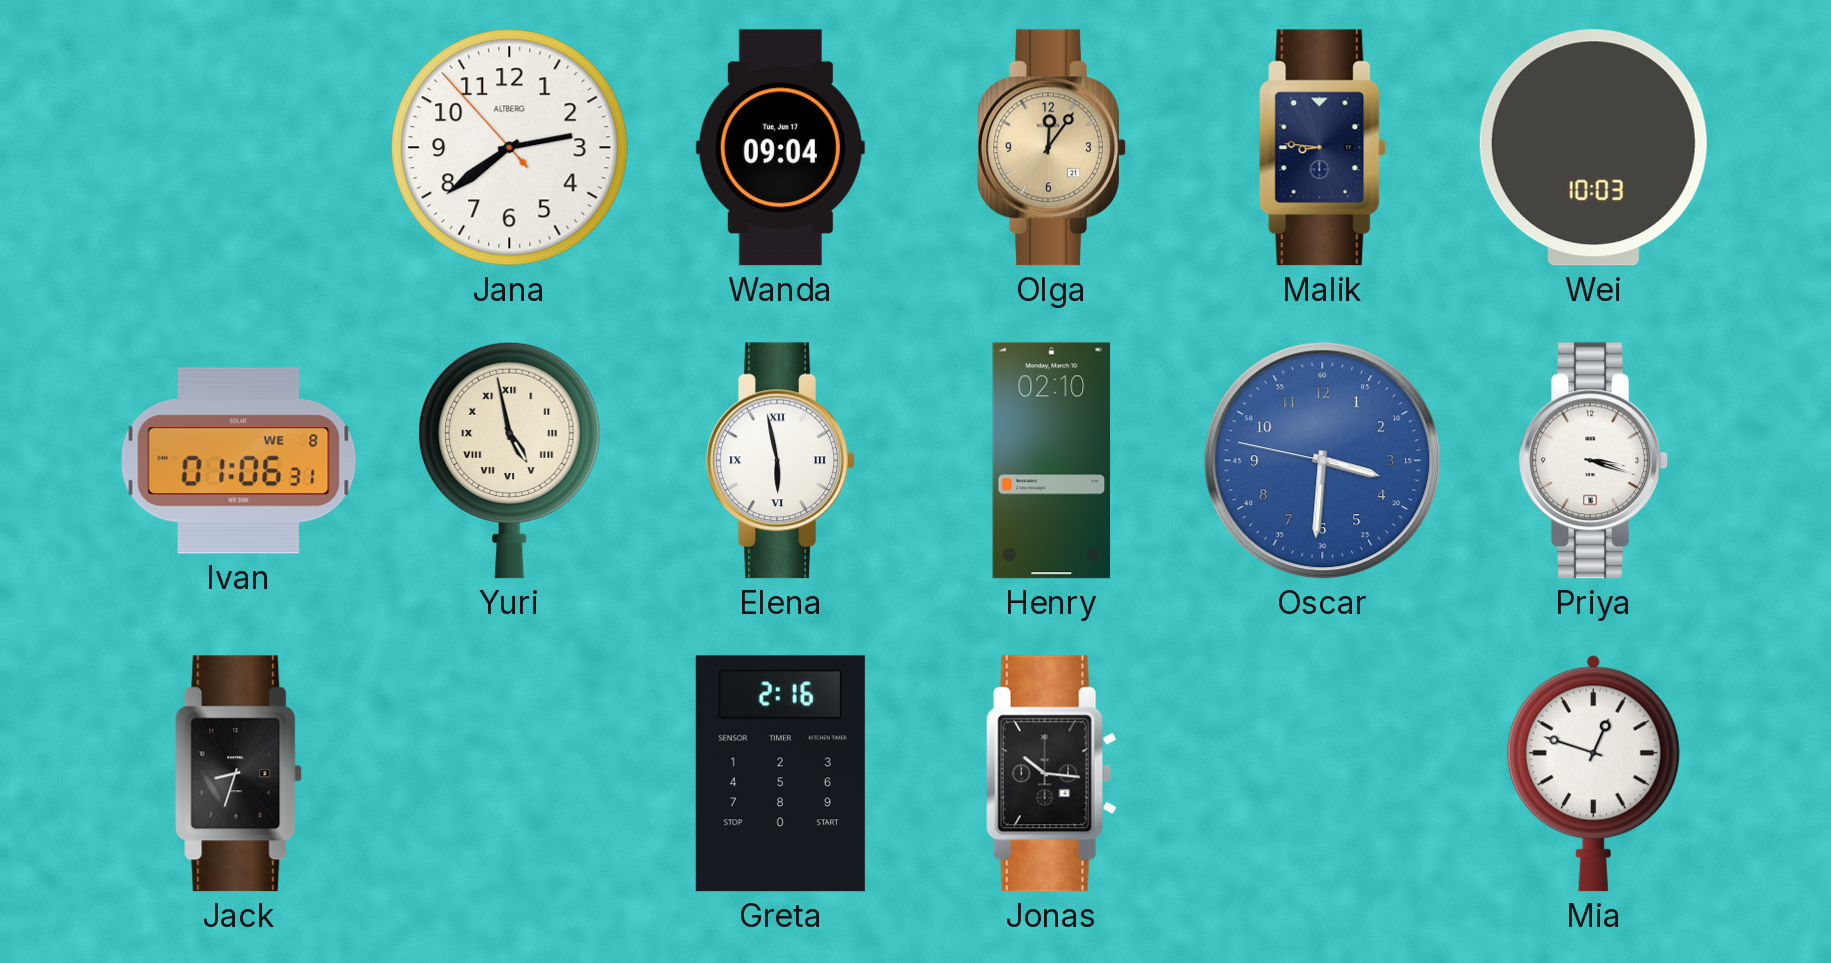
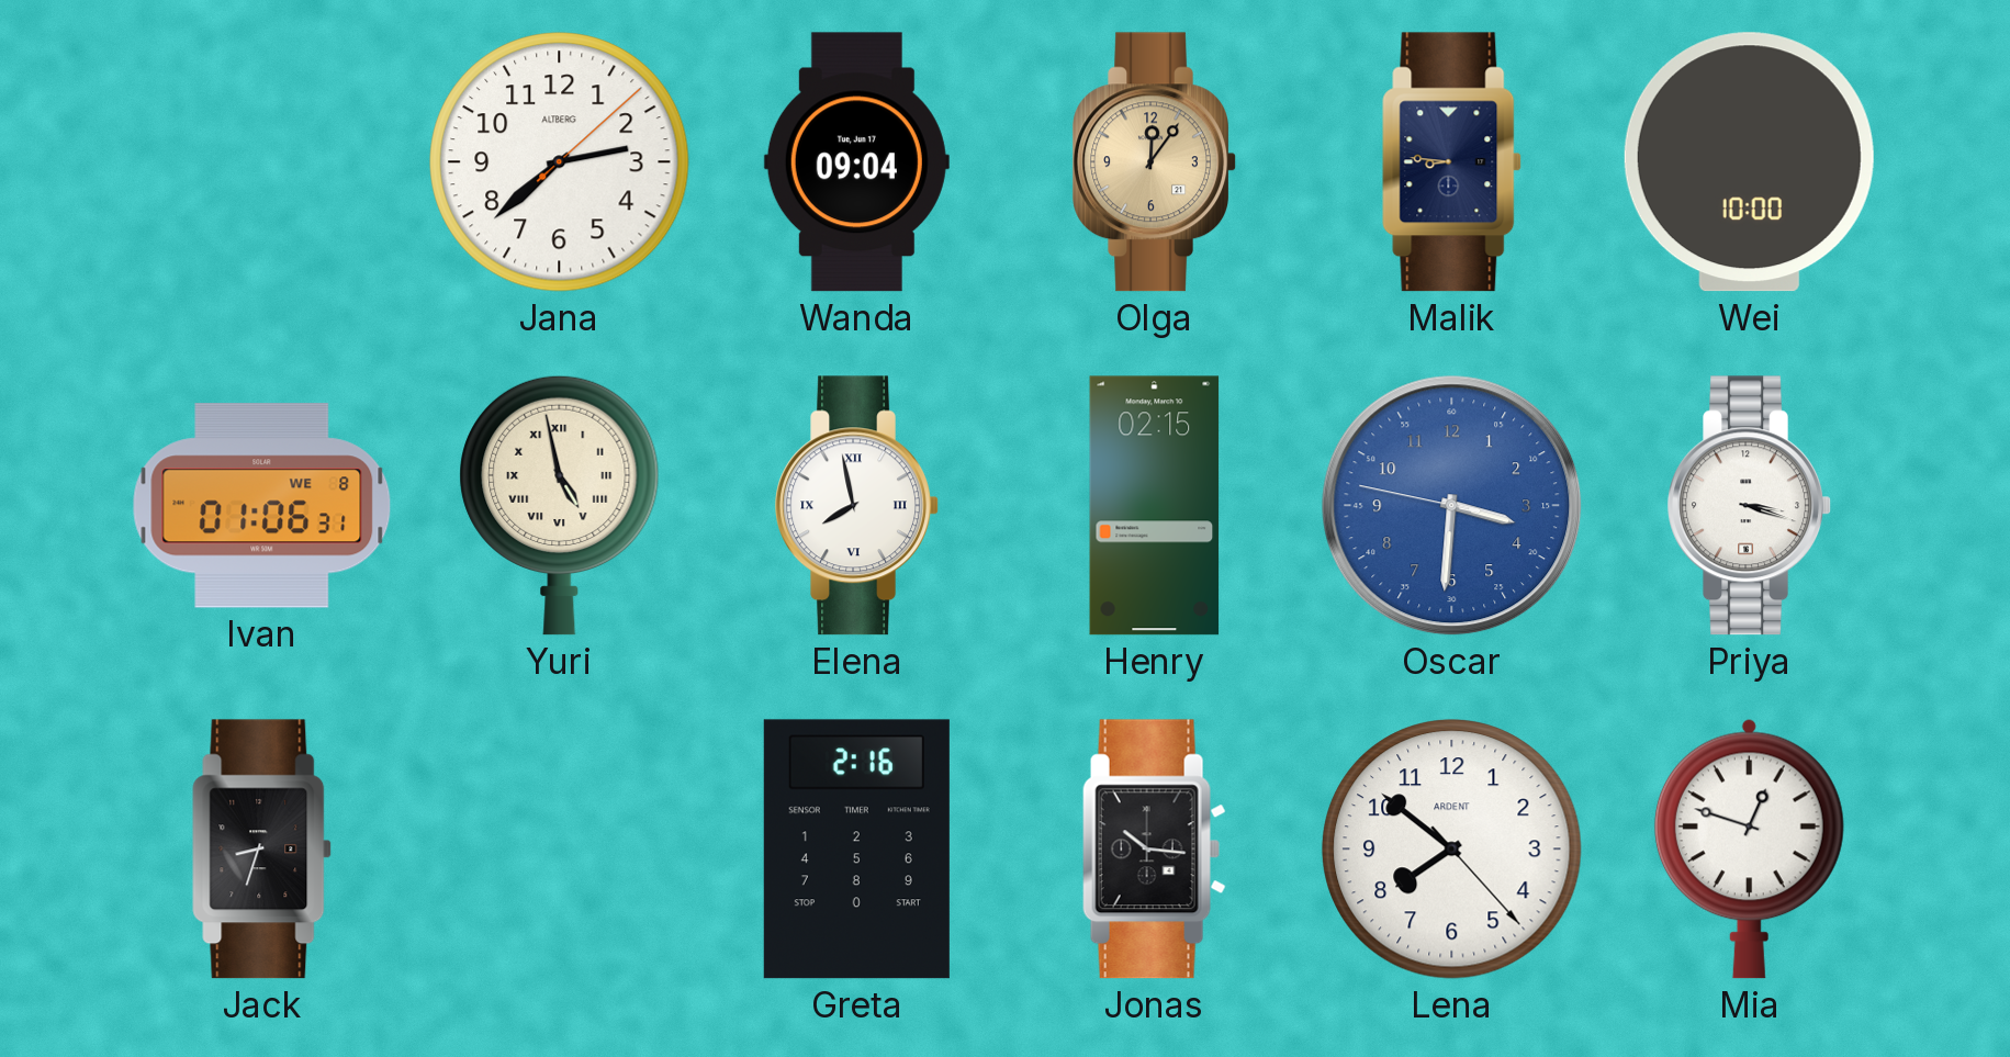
Jana: 2:38:53 -> 2:38:08
Wei: 10:03 -> 10:00
Elena: 5:58 -> 7:58
Henry: 02:10 -> 02:15
Lena: none -> 7:51
